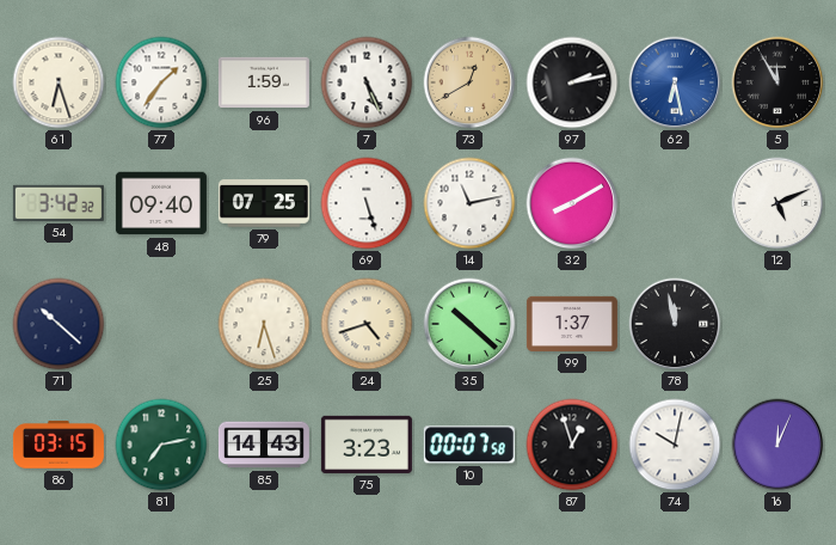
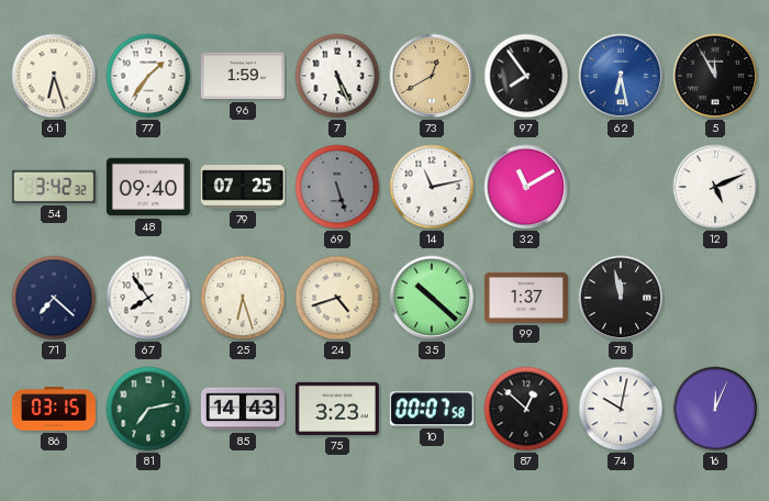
97: 2:13 -> 7:54
69 dial: white -> grey
32: 8:10 -> 11:10
71: 10:22 -> 7:22
67: none -> 7:54
87: 12:57 -> 12:52
